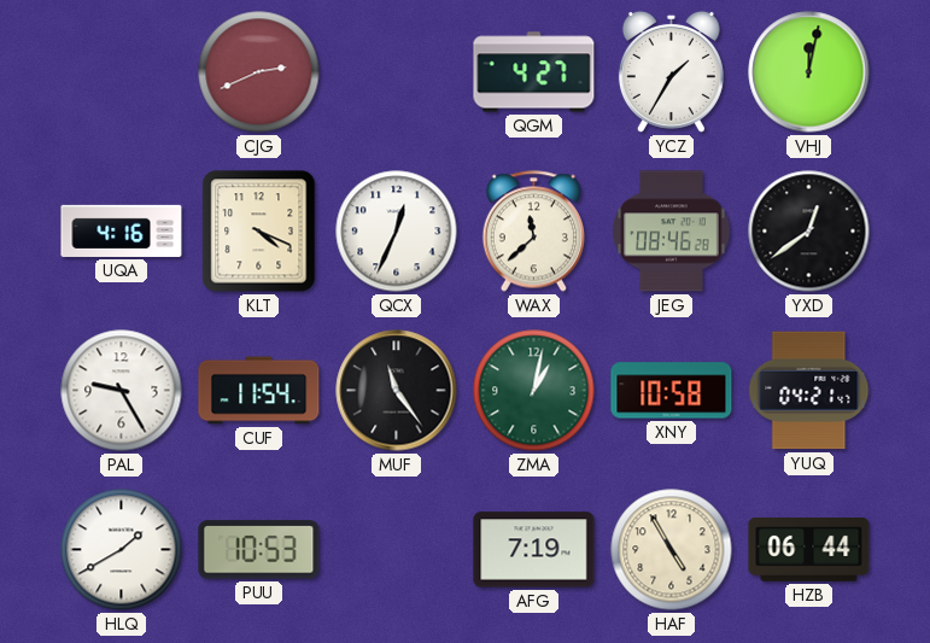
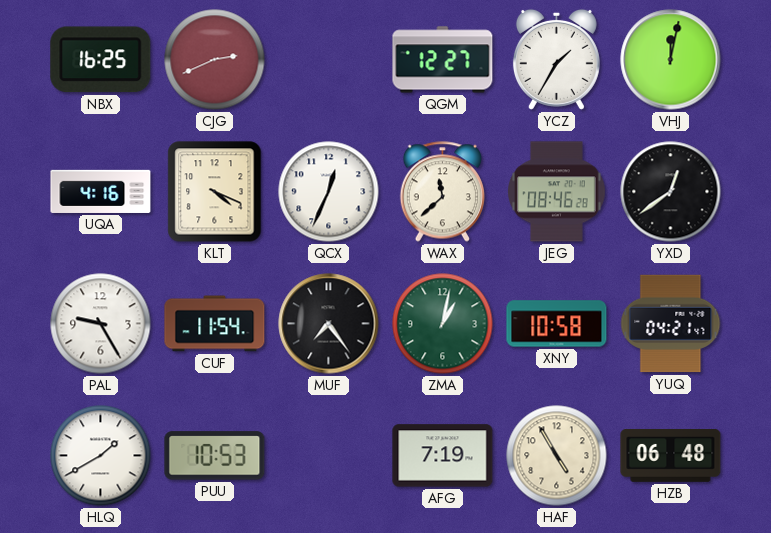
NBX: none -> 16:25
QGM: 4:27 -> 12:27
MUF: 11:24 -> 7:24
HZB: 06:44 -> 06:48
